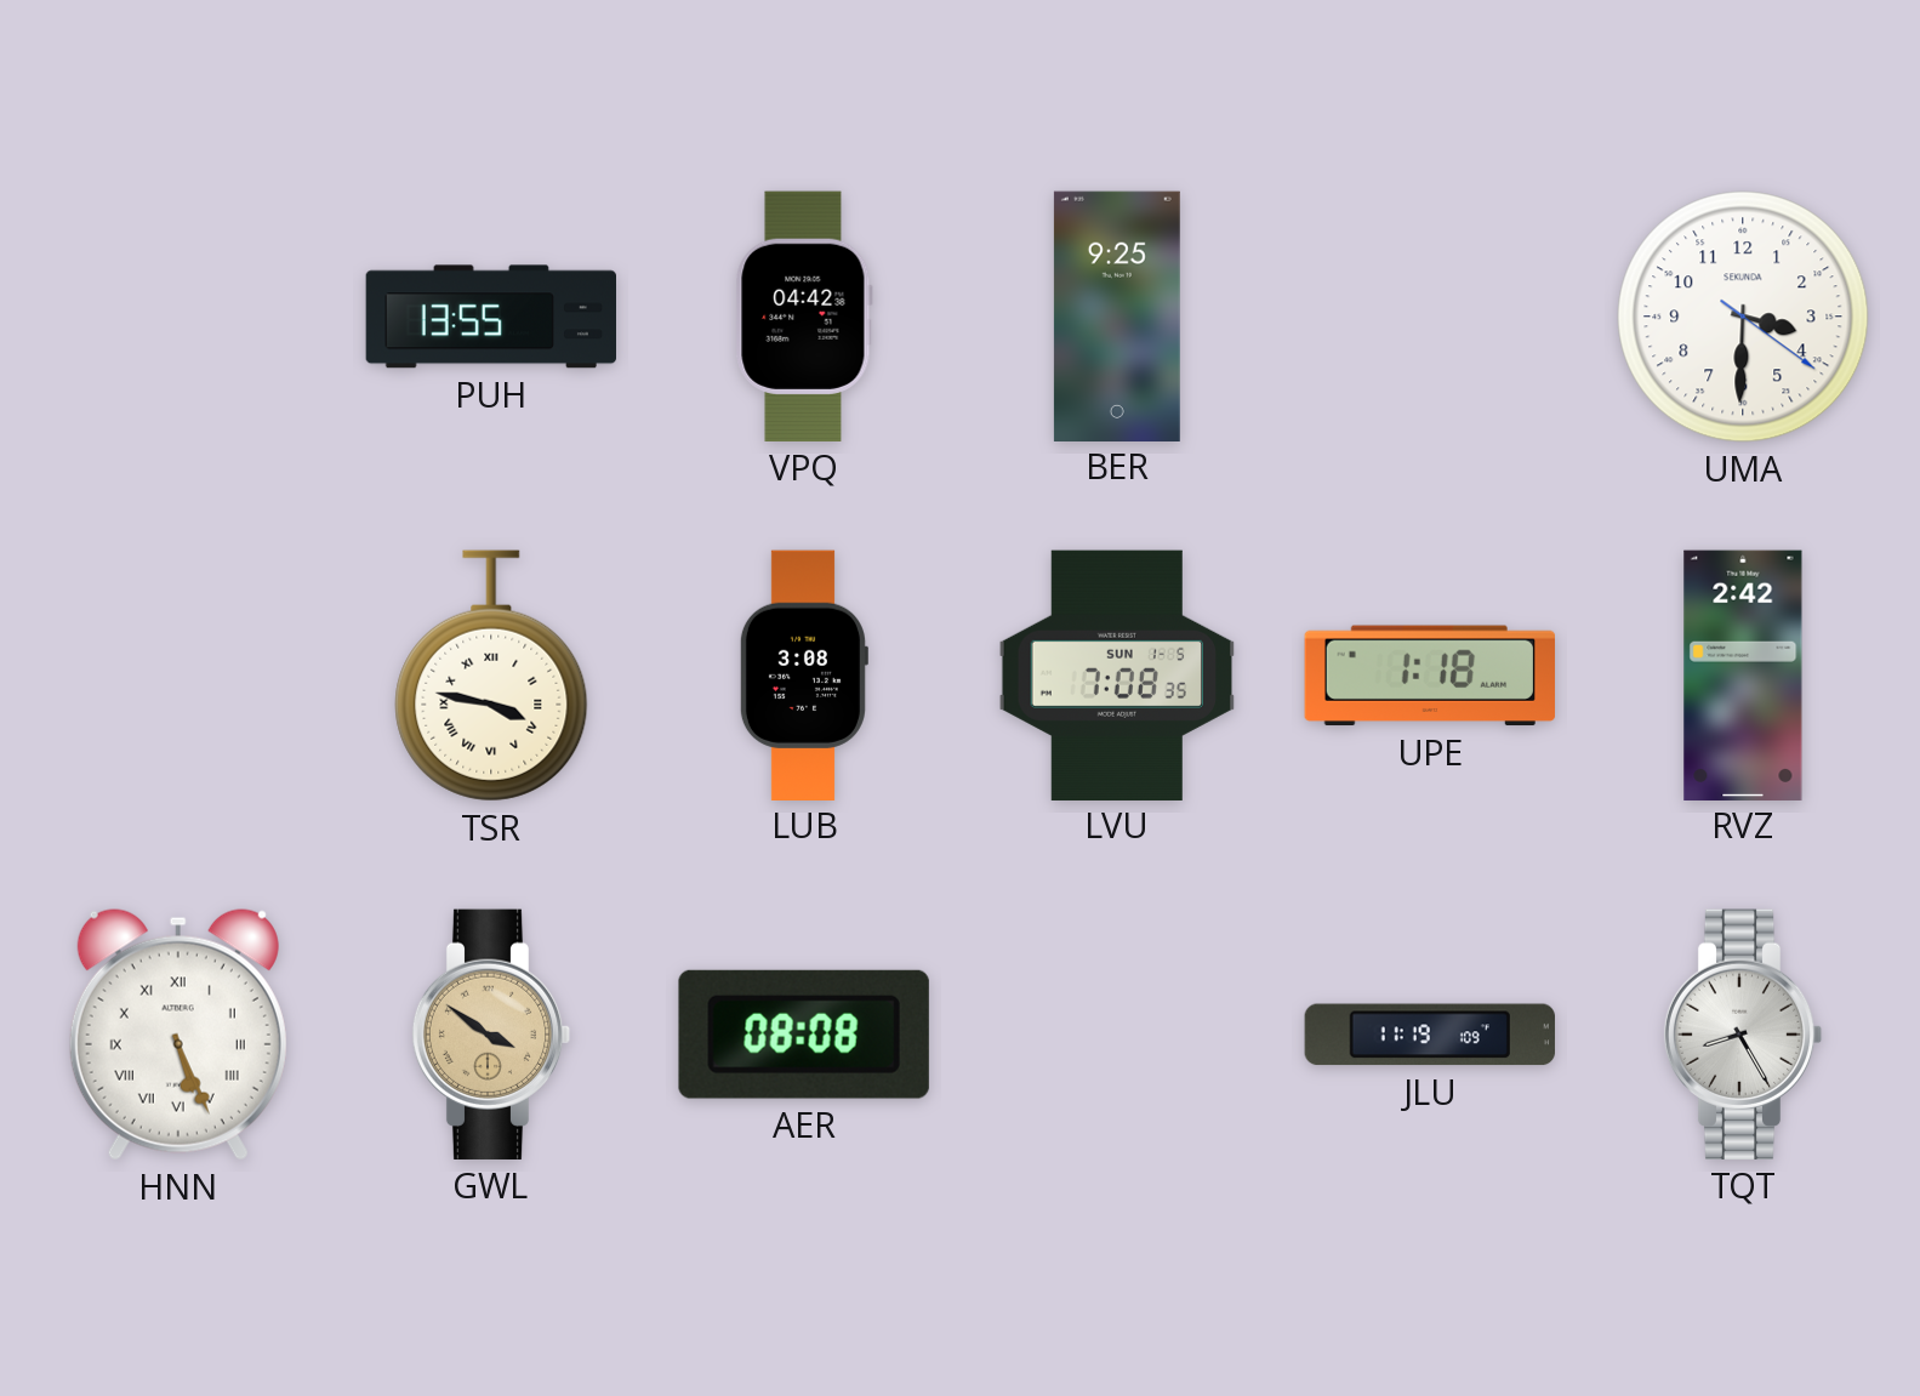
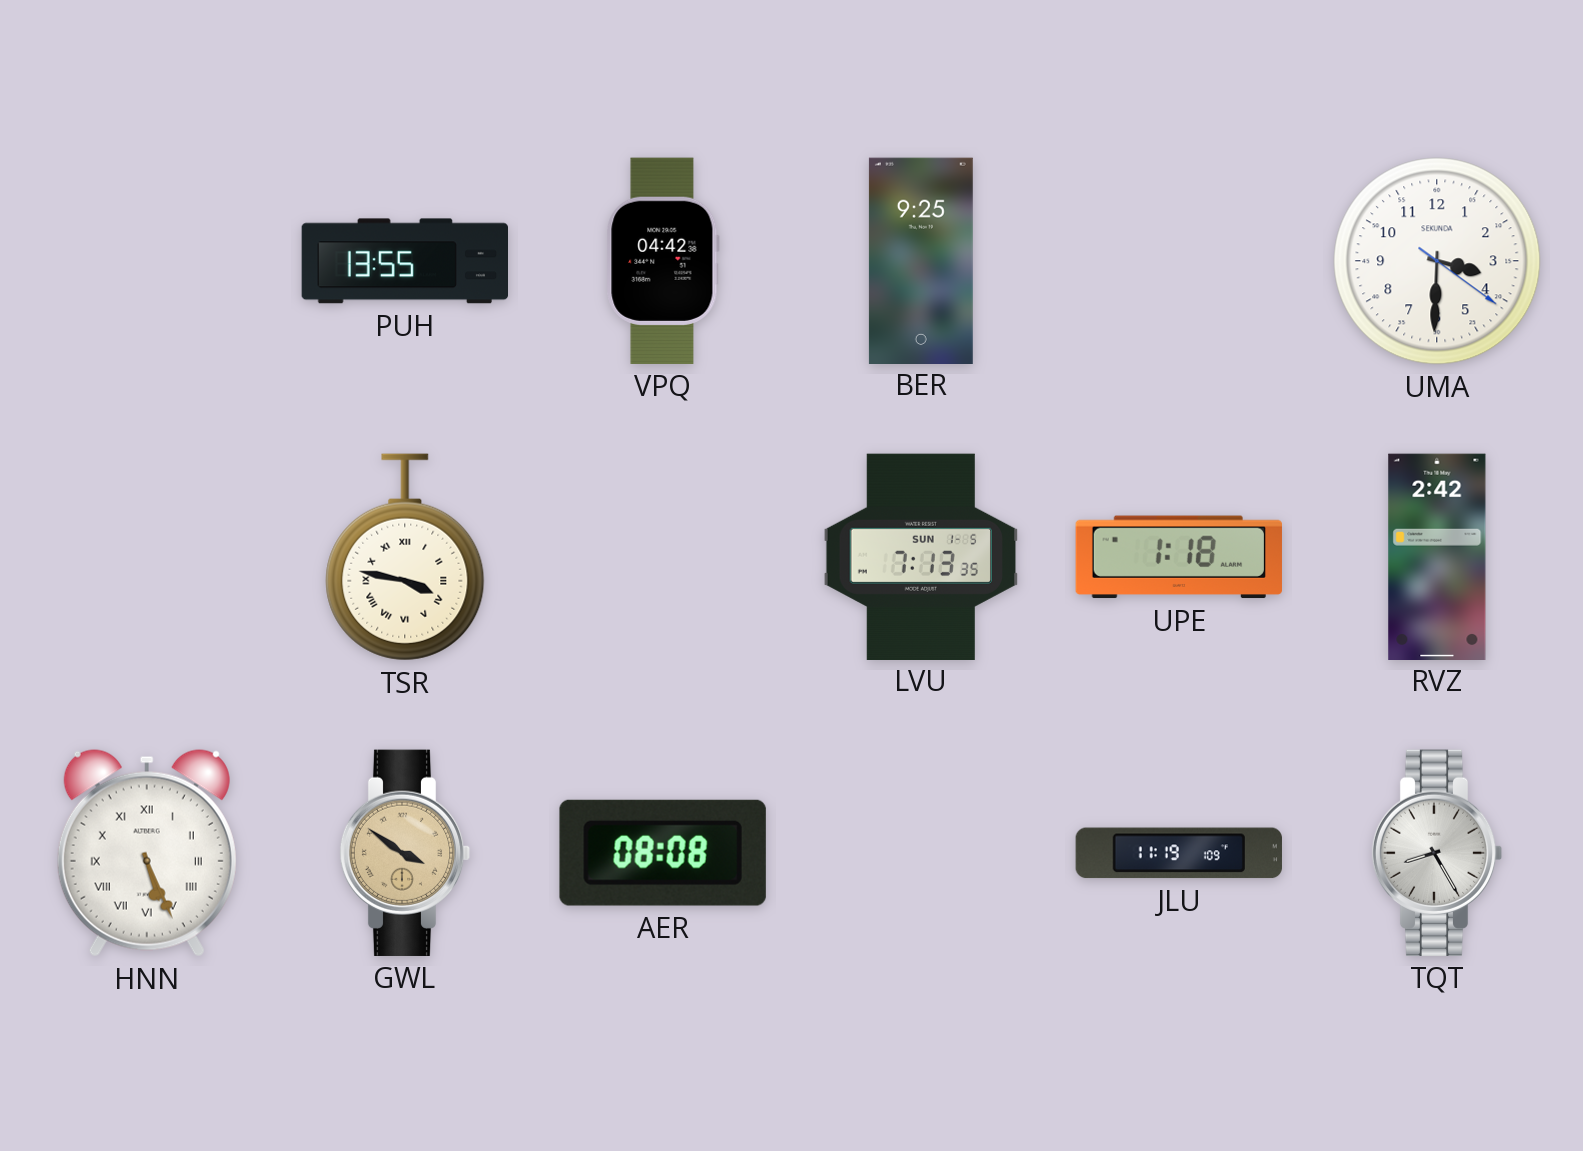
LUB: 3:08 -> none
LVU: 7:08 -> 7:13
